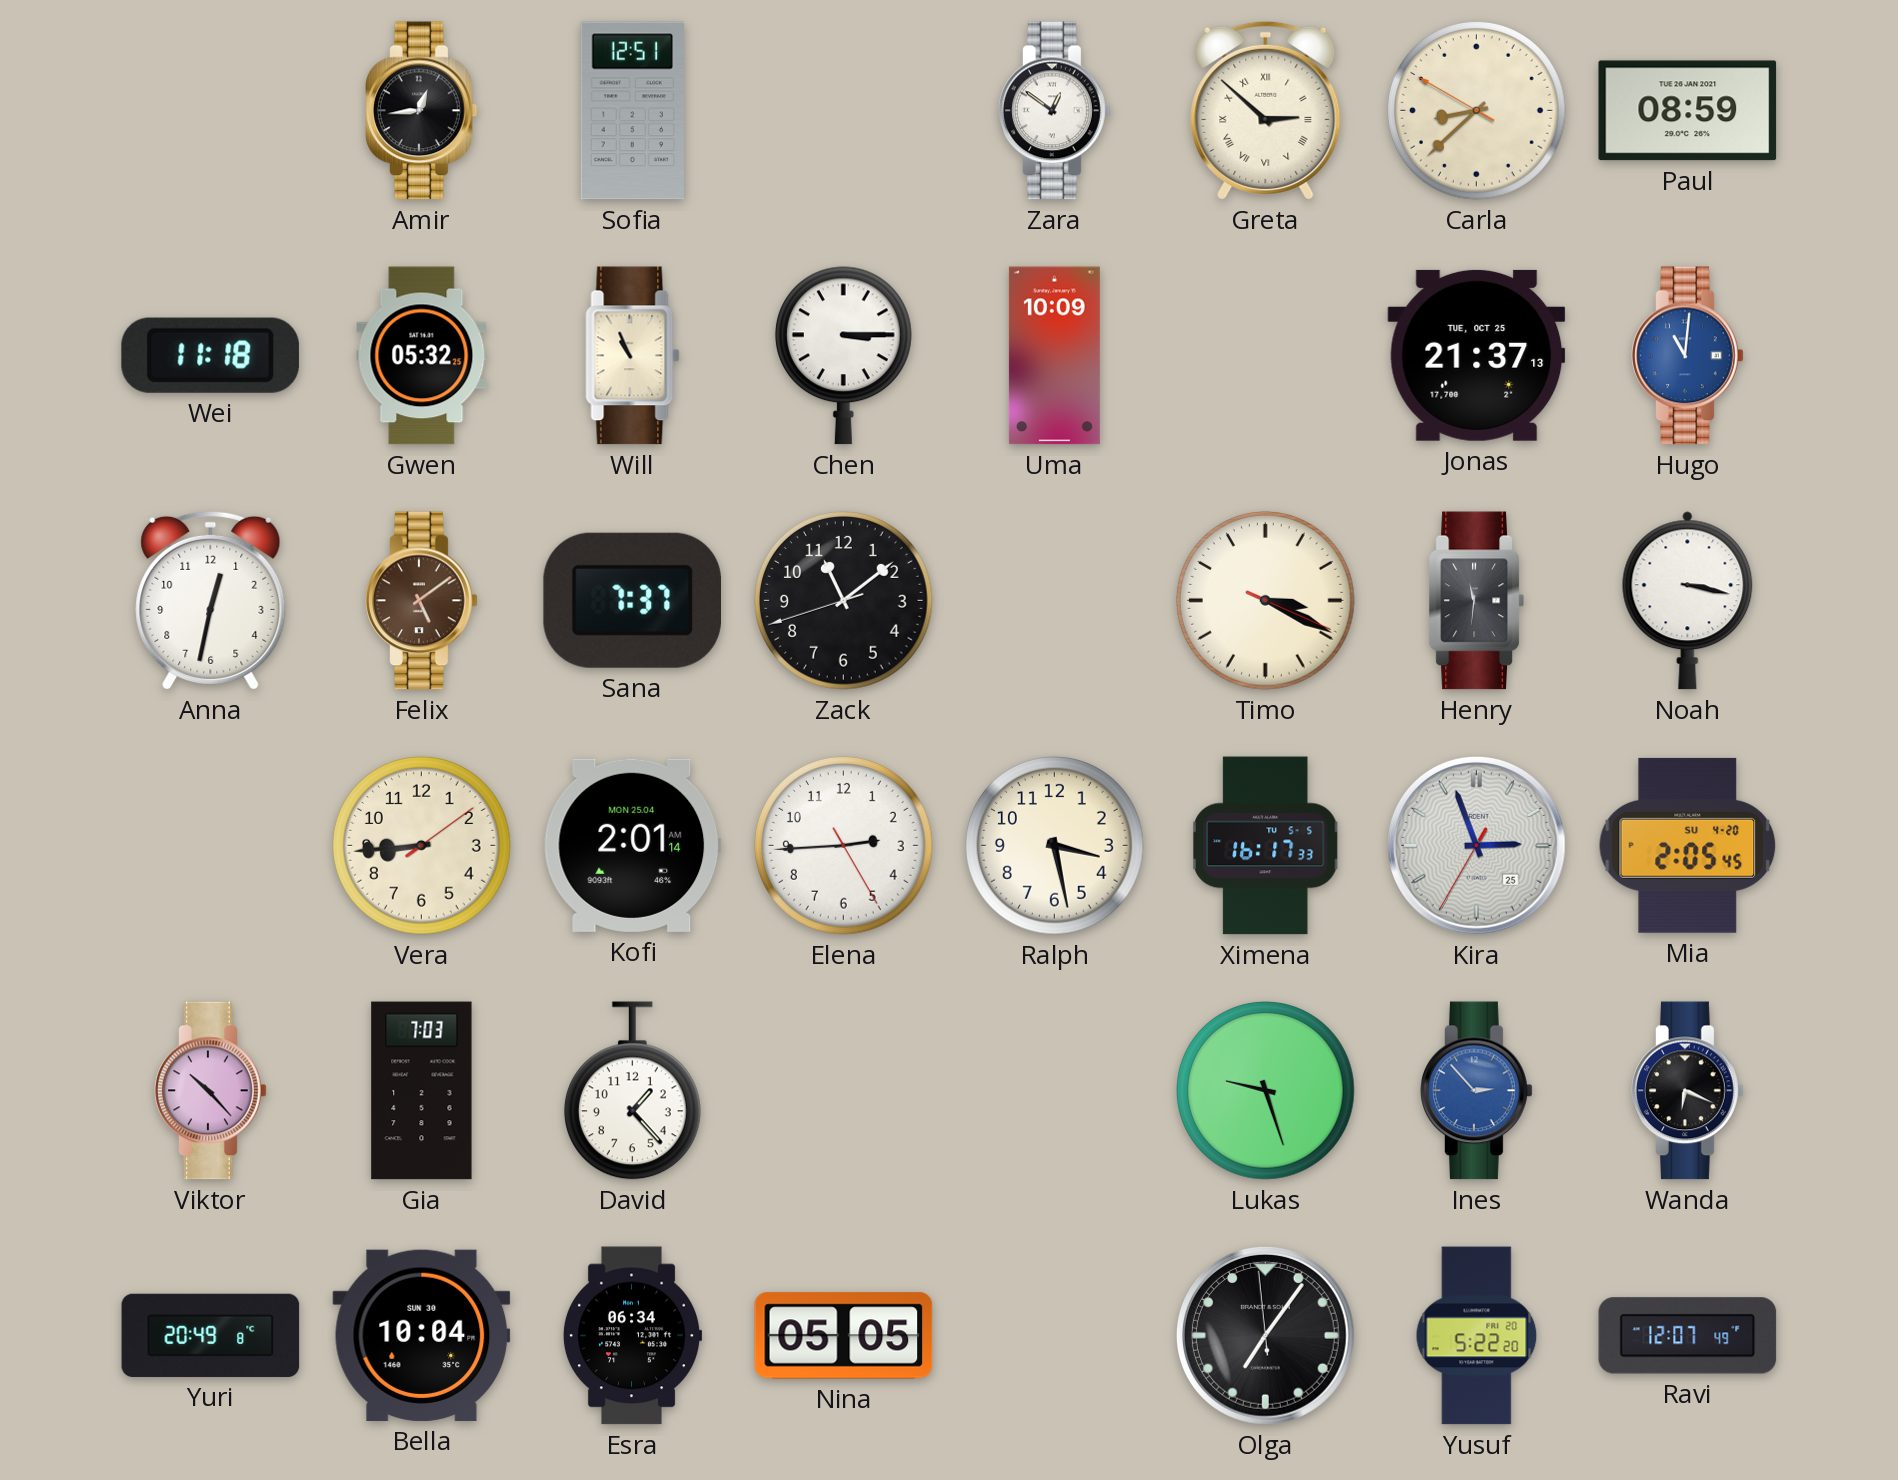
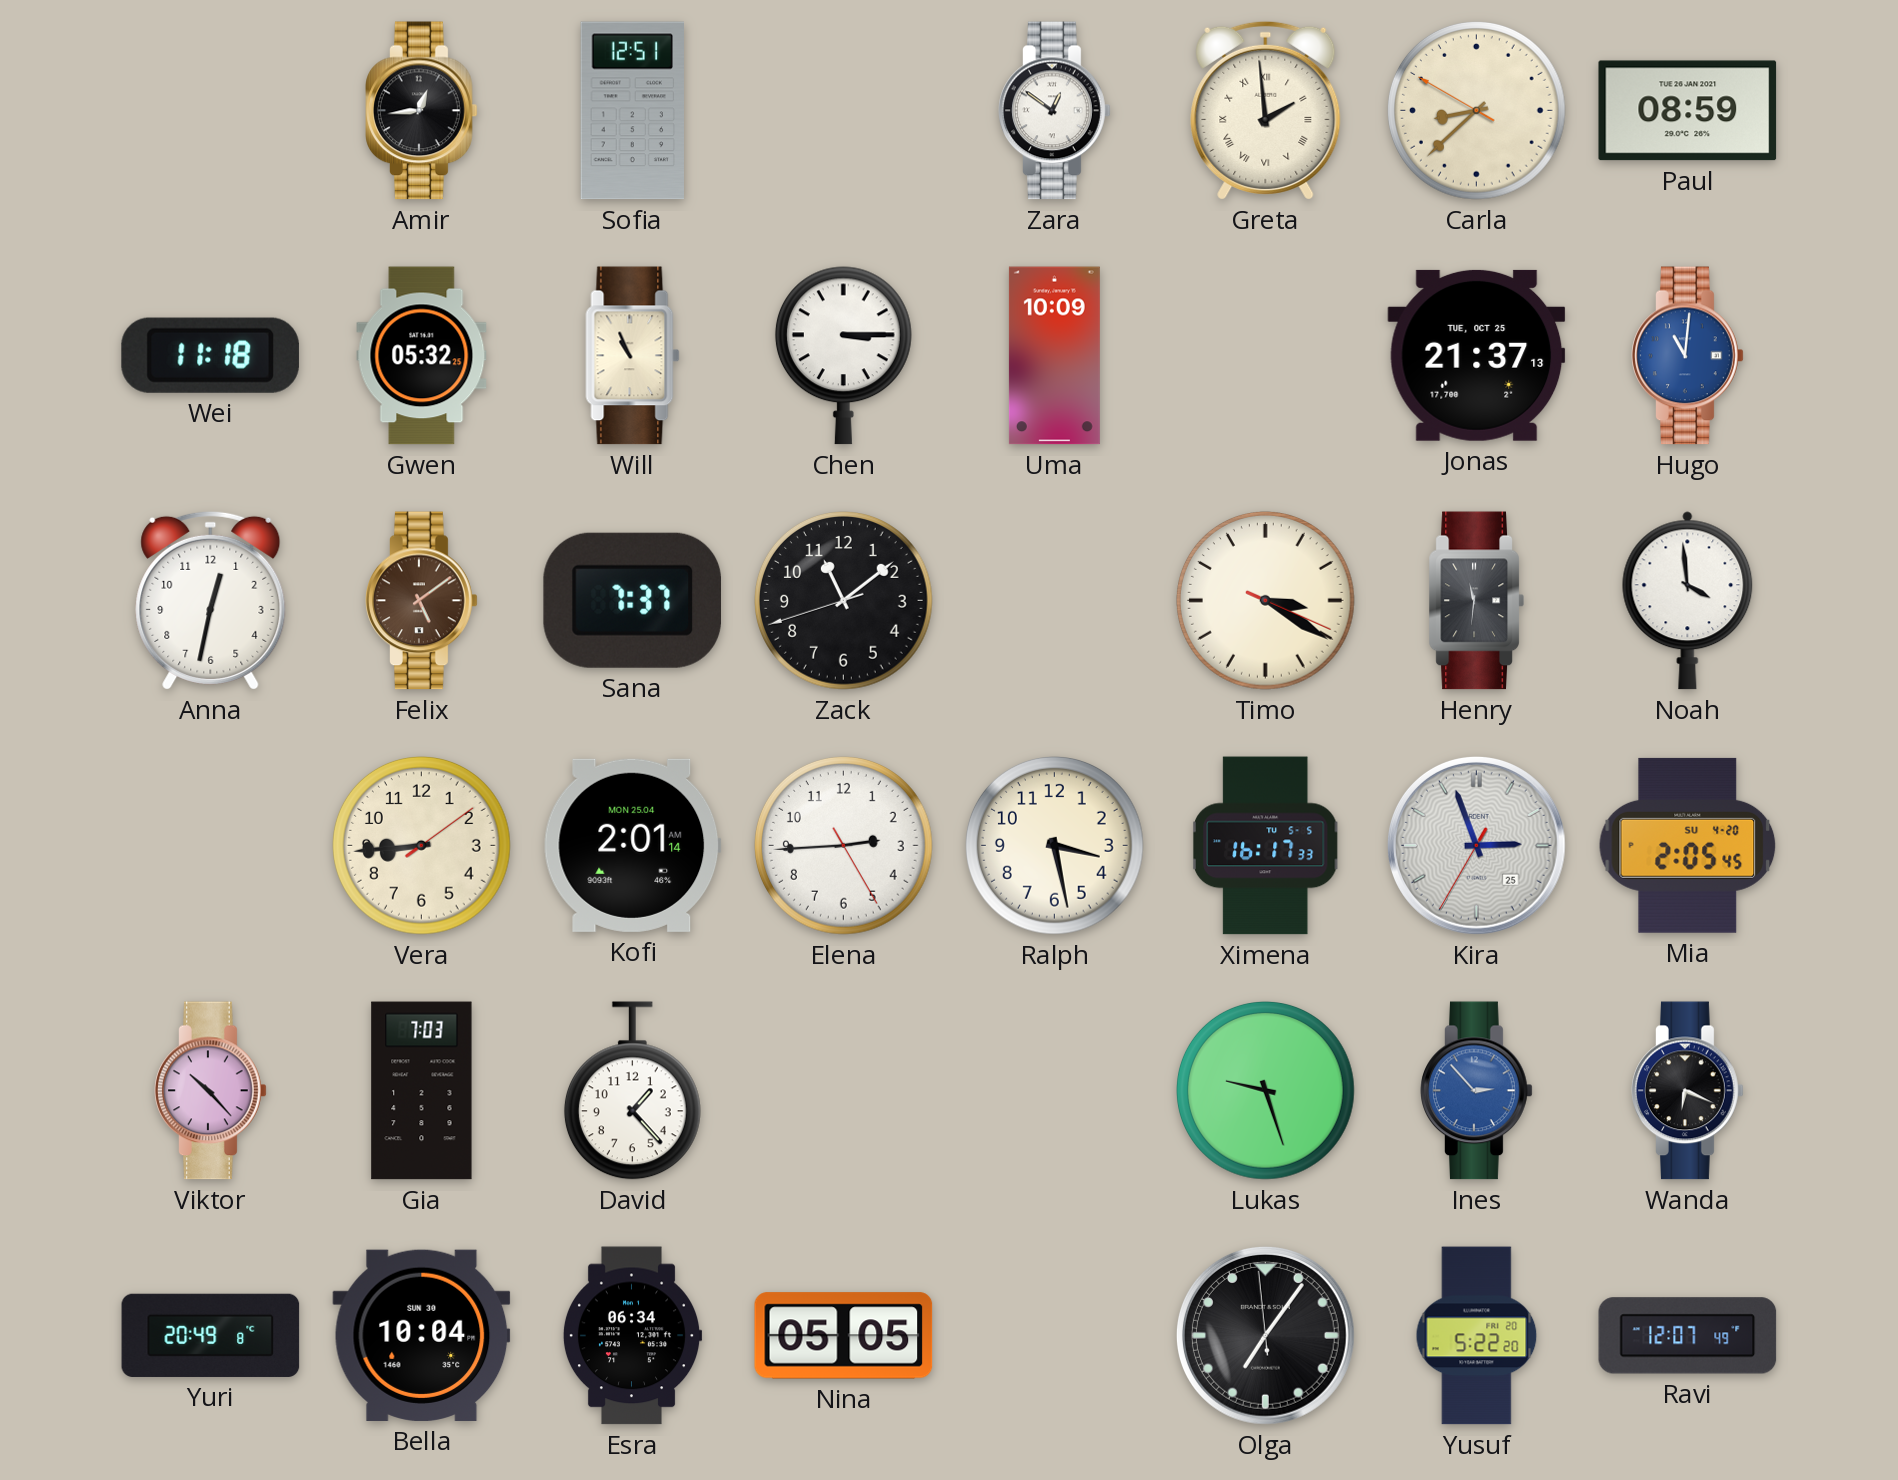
Greta: 2:52 -> 1:59
Timo: 3:19 -> 3:20
Noah: 3:17 -> 3:59
